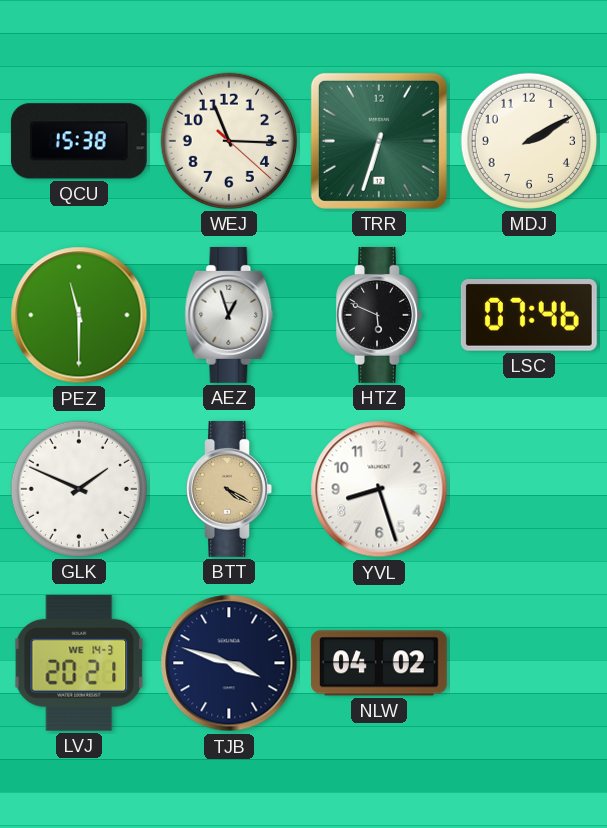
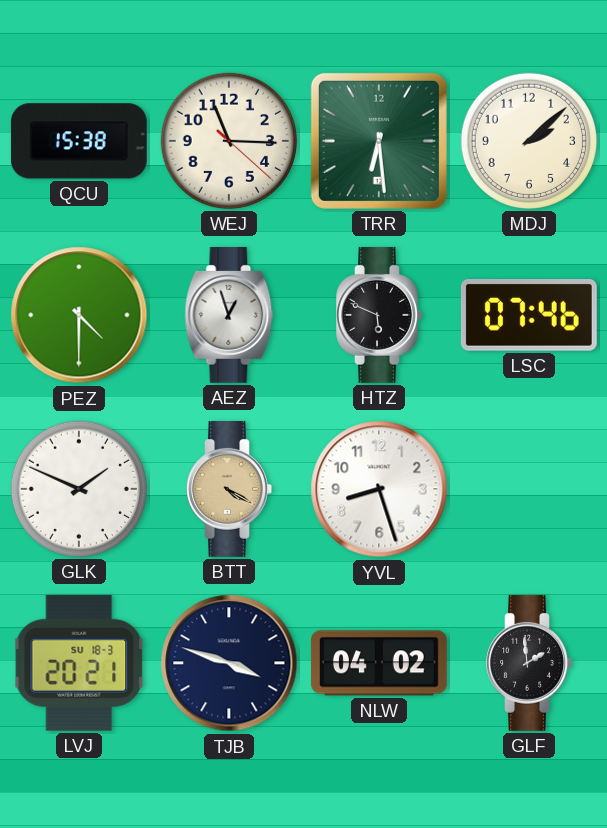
TRR: 6:33 -> 6:29
MDJ: 2:10 -> 2:08
PEZ: 11:30 -> 4:30
LVJ date: WE 14-3 -> SU 18-3
GLF: none -> 1:59
